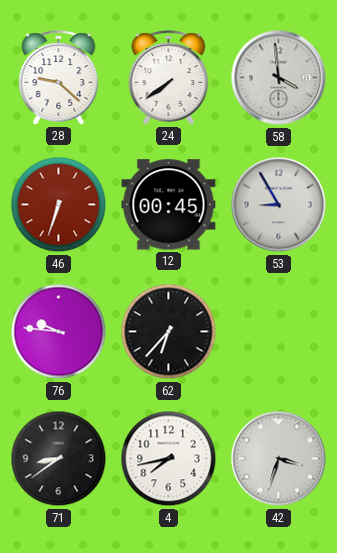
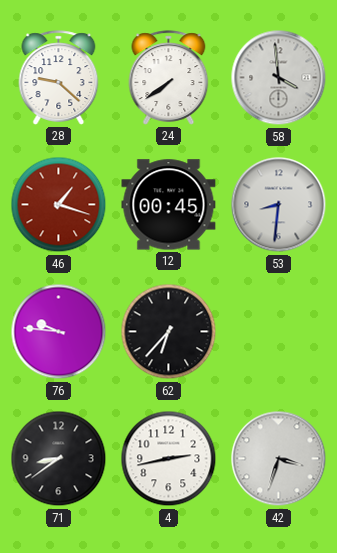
46: 6:33 -> 1:18
53: 8:55 -> 8:31
4: 7:43 -> 2:43
